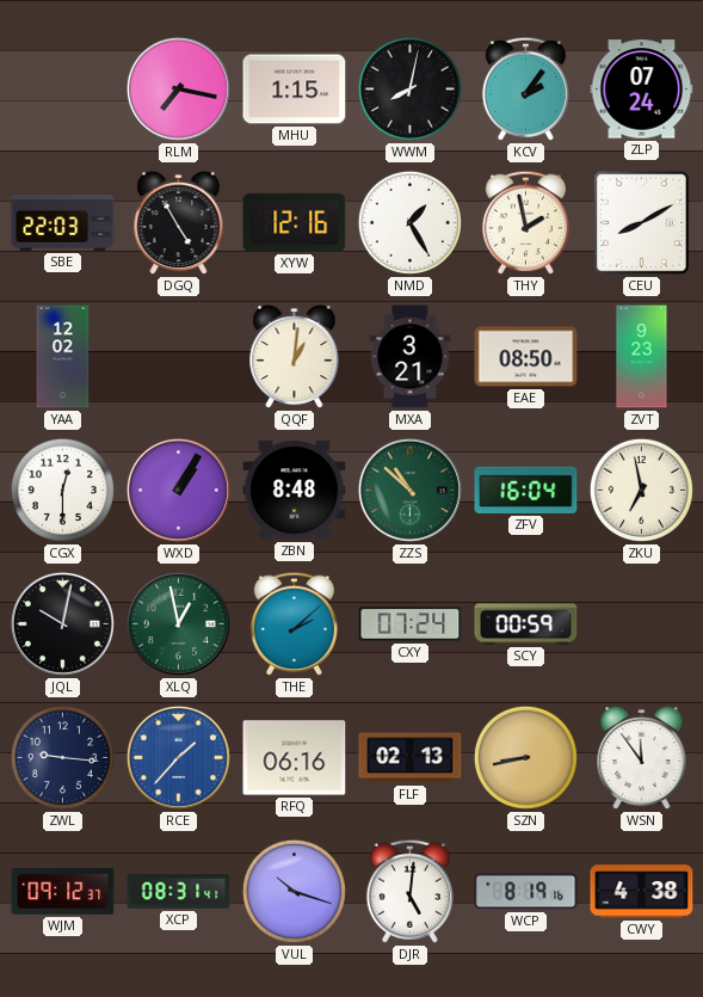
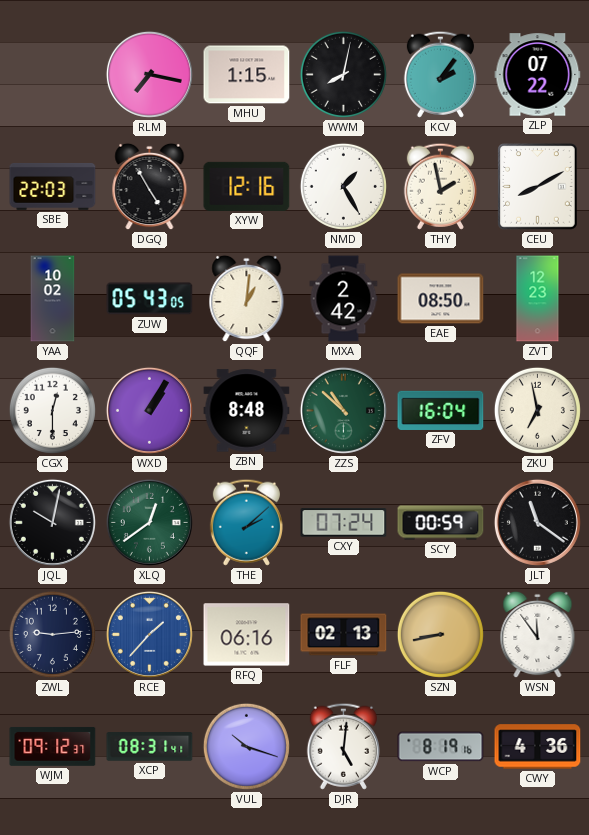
ZLP: 07:24 -> 07:22
YAA: 12:02 -> 10:02
ZUW: none -> 05:43
MXA: 3:21 -> 2:42
ZVT: 9:23 -> 12:23
XLQ: 12:58 -> 12:39
JLT: none -> 11:21
ZWL: 9:16 -> 9:14
CWY: 4:38 -> 4:36
